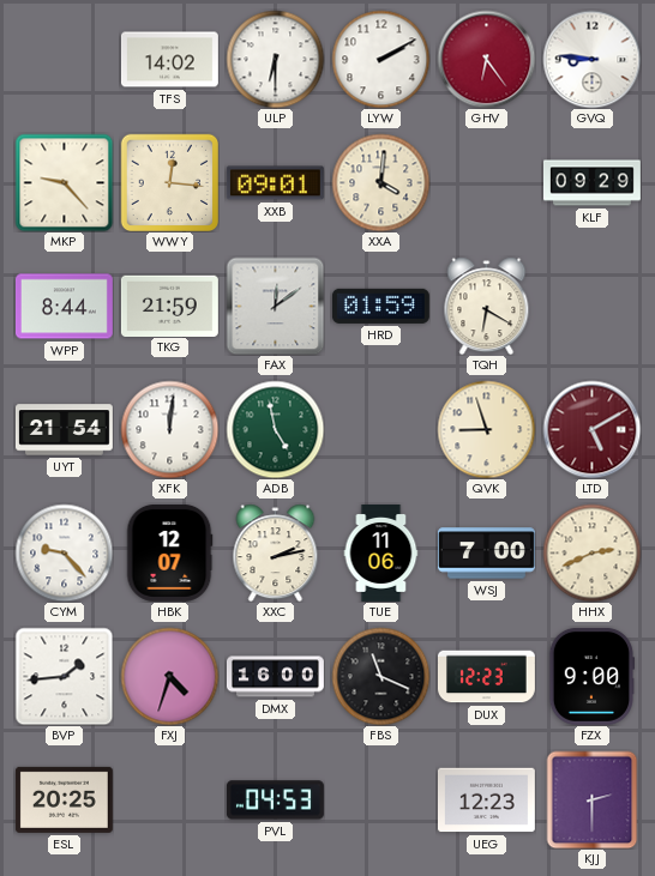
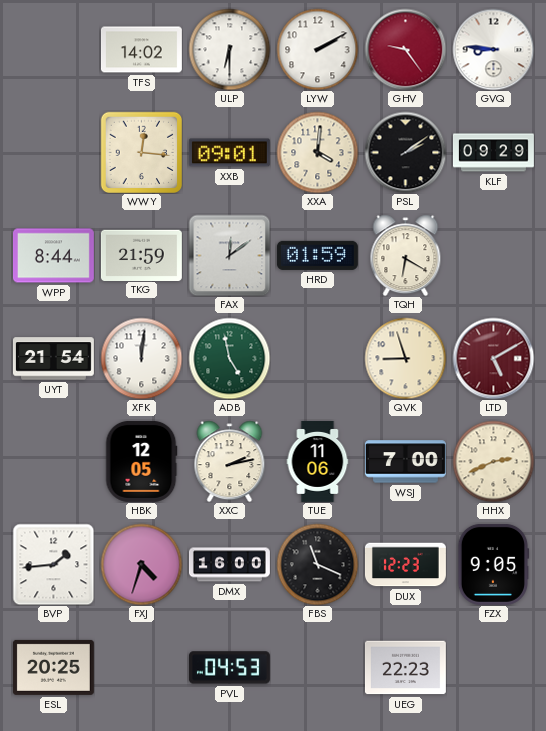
GHV: 6:24 -> 9:24
MKP: 9:23 -> none
PSL: none -> 2:09
CYM: 9:23 -> none
HBK: 12:07 -> 12:05
FZX: 9:00 -> 9:05
UEG: 12:23 -> 22:23
KJJ: 2:30 -> none
